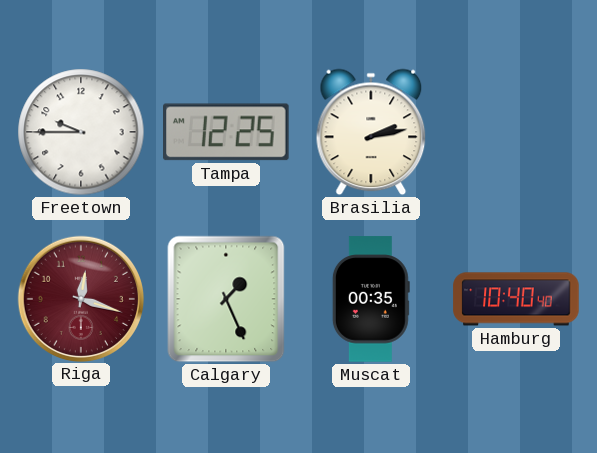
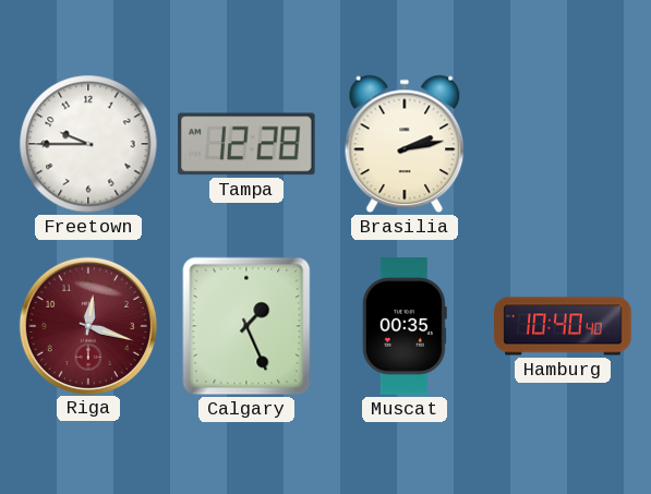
Tampa: 12:25 -> 12:28
